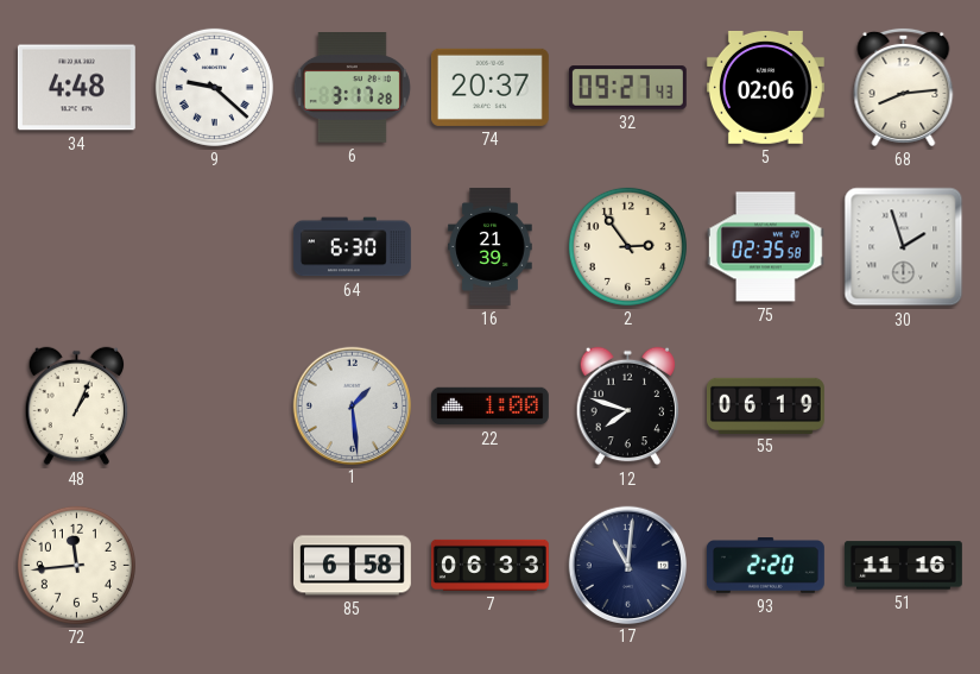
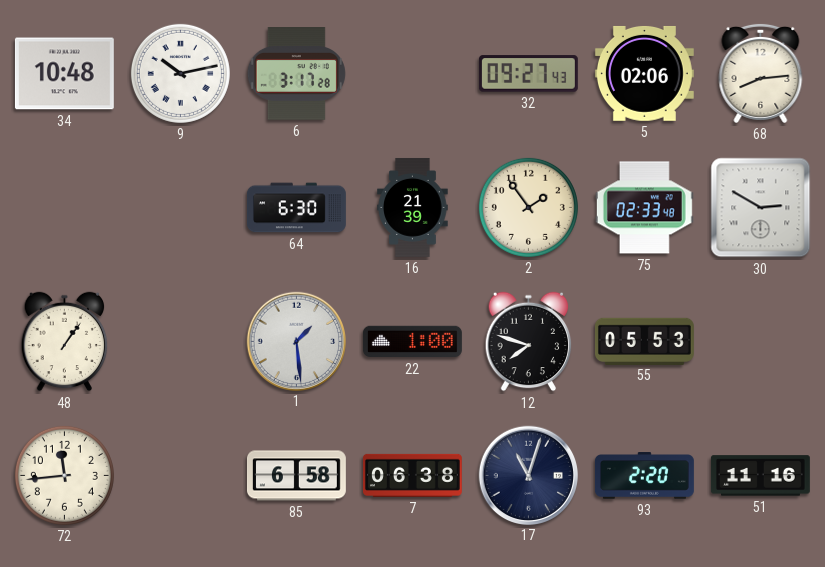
34: 4:48 -> 10:48
9: 9:22 -> 10:13
74: 20:37 -> none
2: 2:54 -> 1:54
75: 02:35 -> 02:33
30: 1:57 -> 2:50
48: 1:04 -> 1:06
55: 06:19 -> 05:53
7: 06:33 -> 06:38
17: 11:01 -> 11:03
